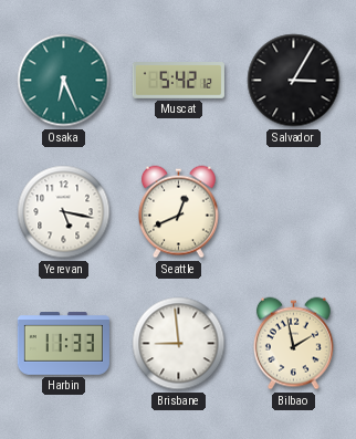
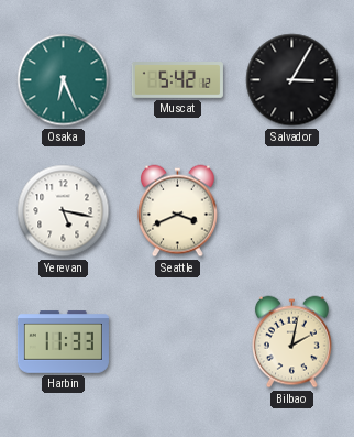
Seattle: 12:41 -> 3:41
Brisbane: 8:59 -> none
Bilbao: 1:58 -> 2:02
